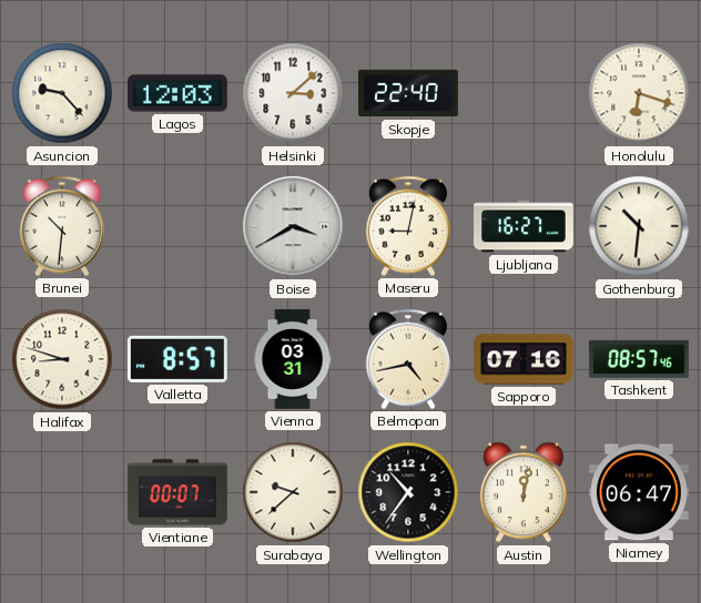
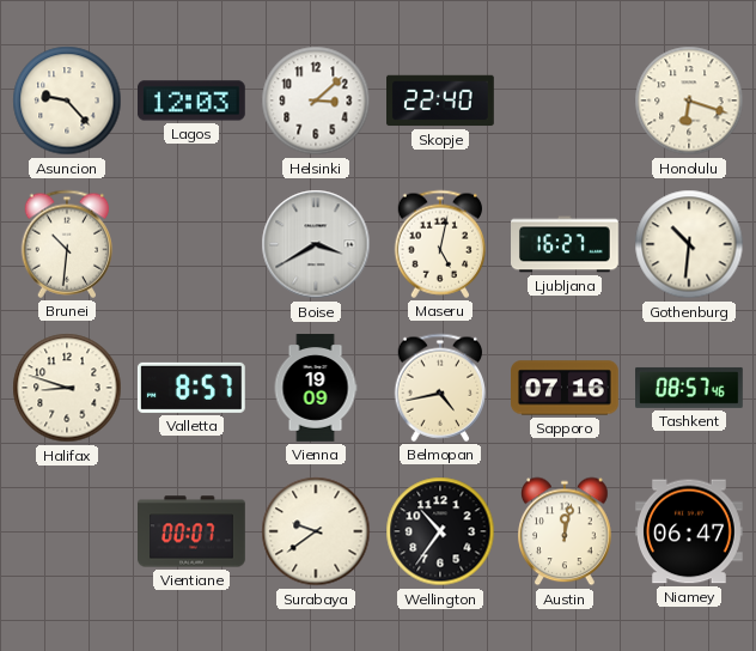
Maseru: 9:02 -> 5:02
Vienna: 03:31 -> 19:09
Surabaya: 9:38 -> 9:39
